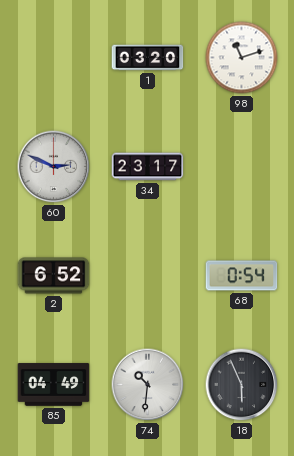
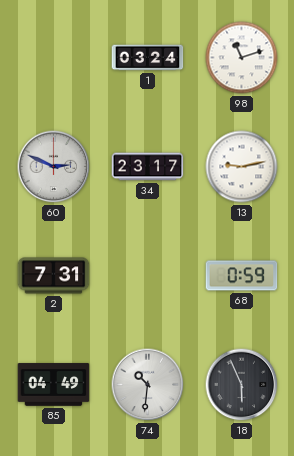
1: 03:20 -> 03:24
13: none -> 9:13
2: 6:52 -> 7:31
68: 0:54 -> 0:59
